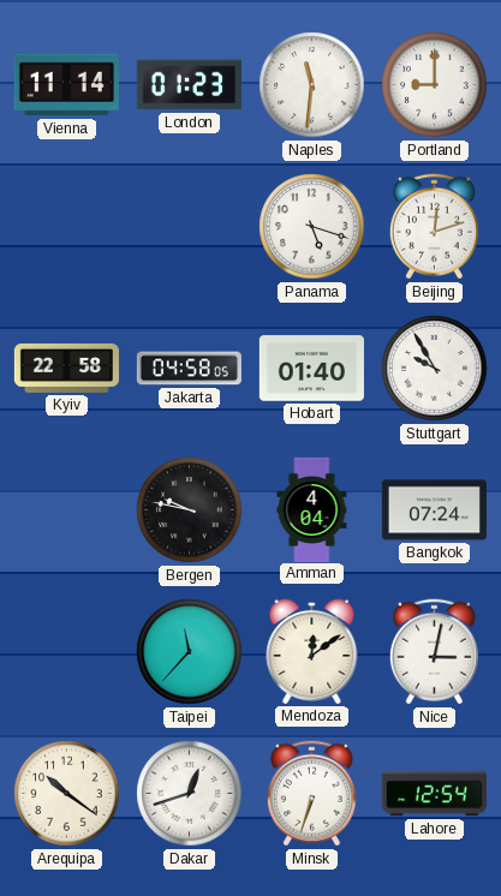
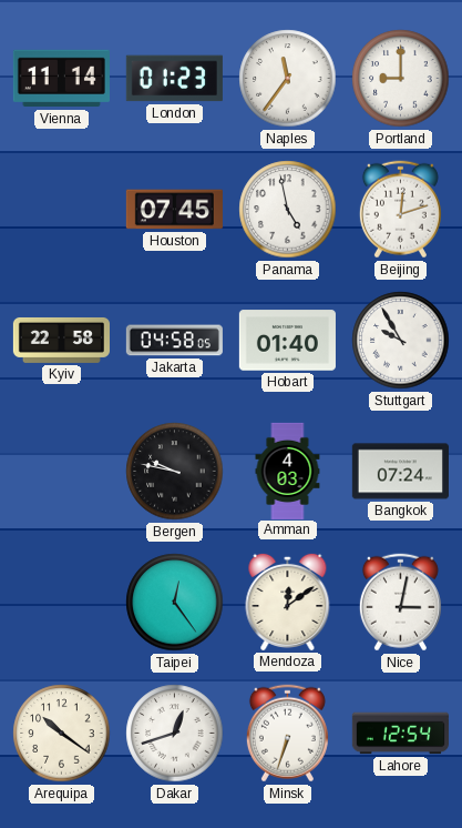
Naples: 11:31 -> 11:36
Houston: none -> 07:45
Panama: 5:18 -> 4:58
Amman: 4:04 -> 4:03
Taipei: 11:37 -> 12:24
